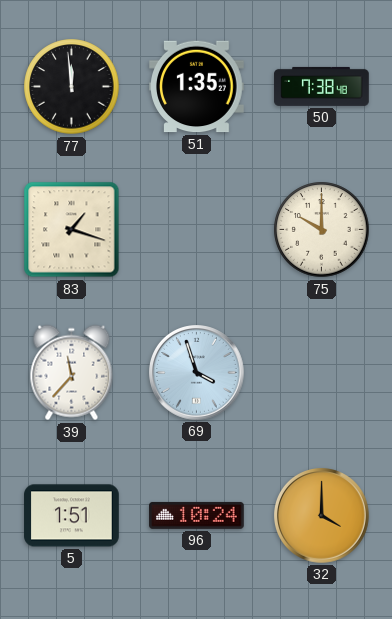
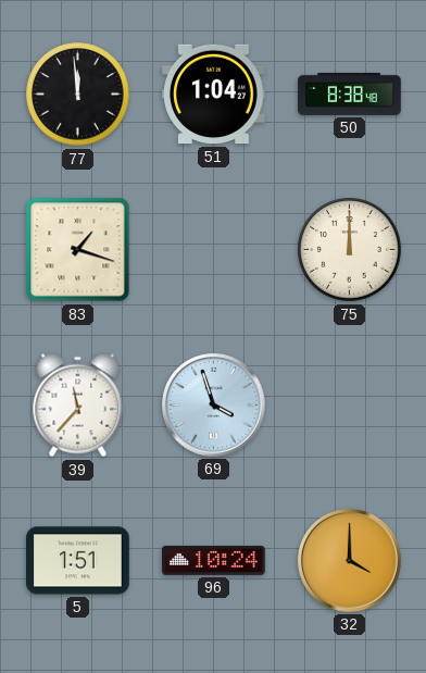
51: 1:35 -> 1:04
50: 7:38 -> 8:38
75: 10:00 -> 12:00
